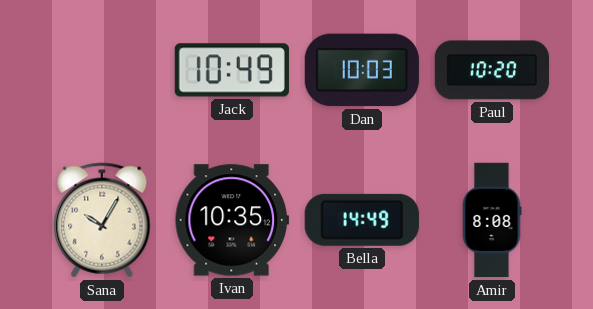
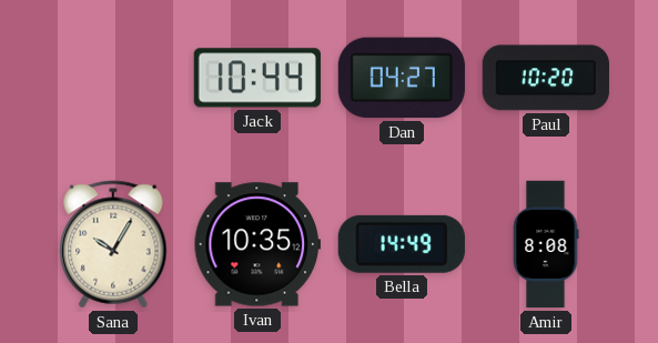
Jack: 10:49 -> 10:44
Dan: 10:03 -> 04:27
